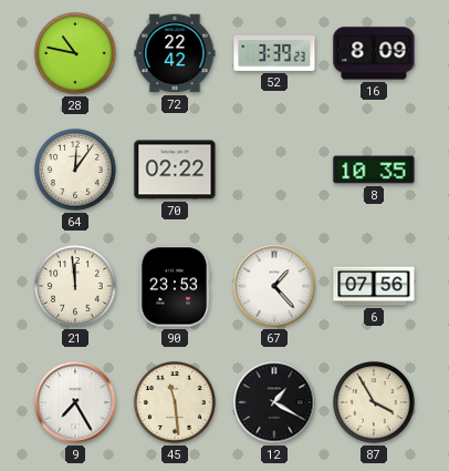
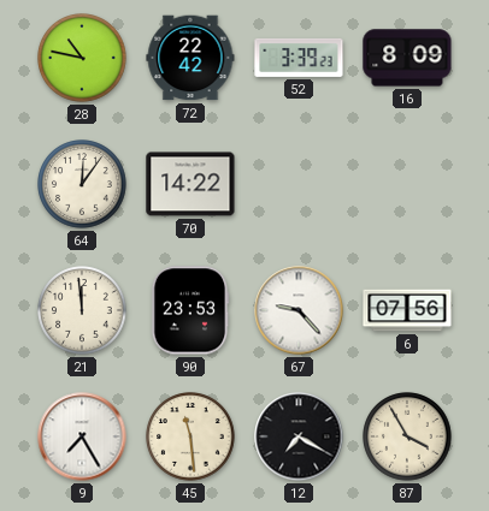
70: 02:22 -> 14:22
8: 10:35 -> none
67: 1:23 -> 9:23
12: 1:20 -> 7:20
